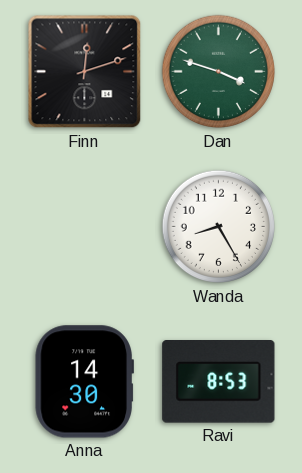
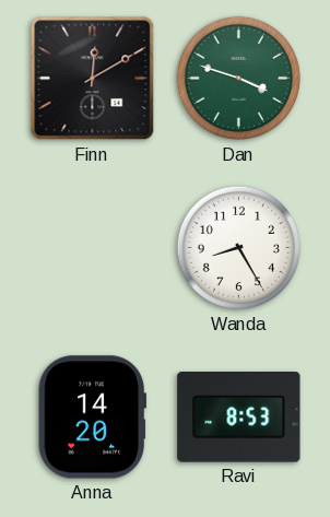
Finn: 12:12 -> 12:10
Anna: 14:30 -> 14:20
